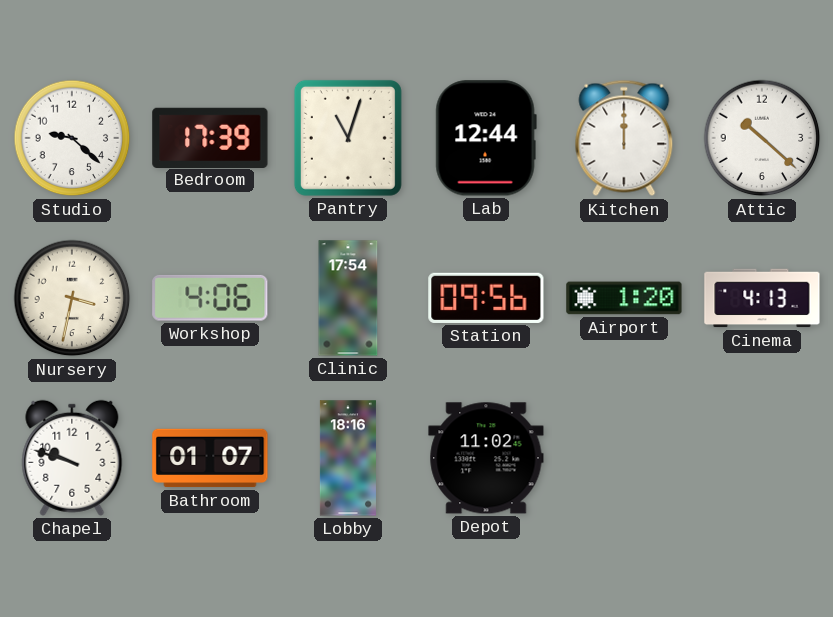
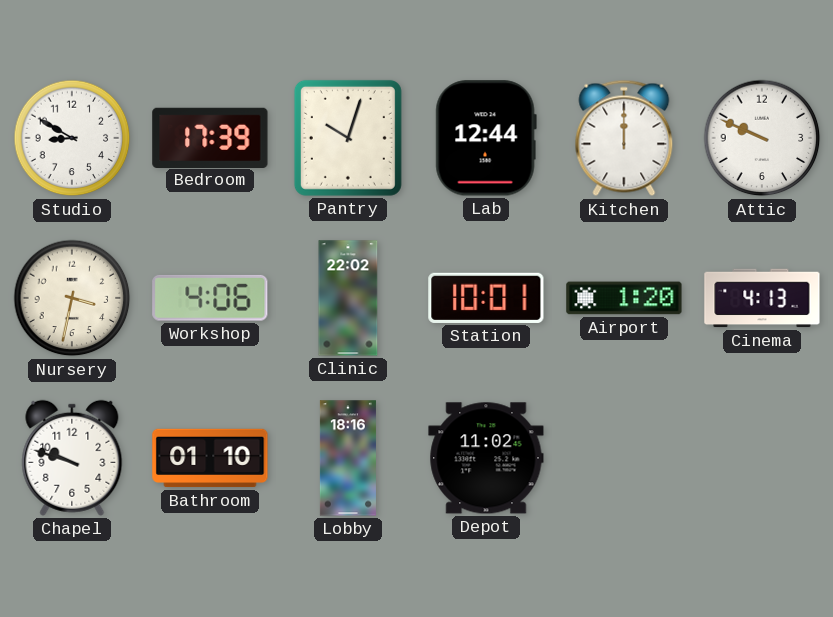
Studio: 9:22 -> 8:50
Pantry: 11:03 -> 10:03
Attic: 10:22 -> 9:49
Clinic: 17:54 -> 22:02
Station: 09:56 -> 10:01
Bathroom: 01:07 -> 01:10
